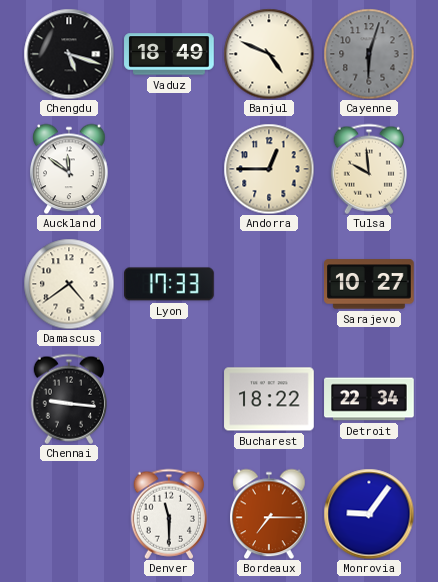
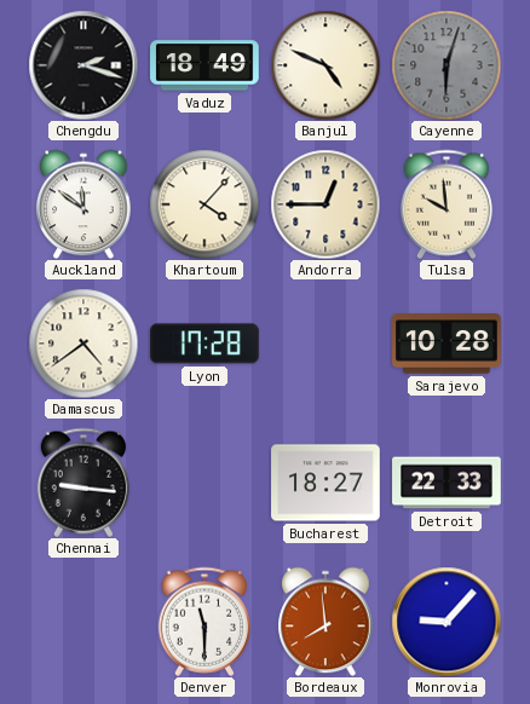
Chengdu: 5:18 -> 2:18
Khartoum: none -> 4:07
Lyon: 17:33 -> 17:28
Sarajevo: 10:27 -> 10:28
Bucharest: 18:22 -> 18:27
Detroit: 22:34 -> 22:33
Bordeaux: 7:15 -> 7:59
Monrovia: 9:06 -> 9:07
